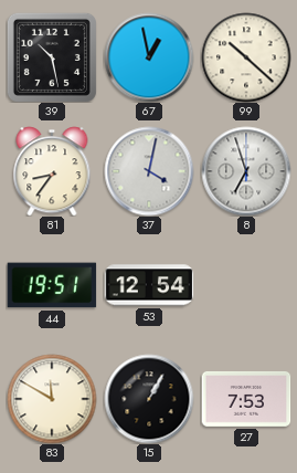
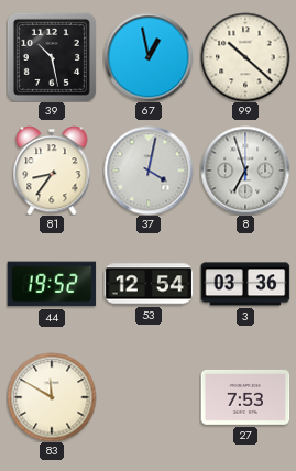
44: 19:51 -> 19:52
3: none -> 03:36
15: 1:05 -> none
